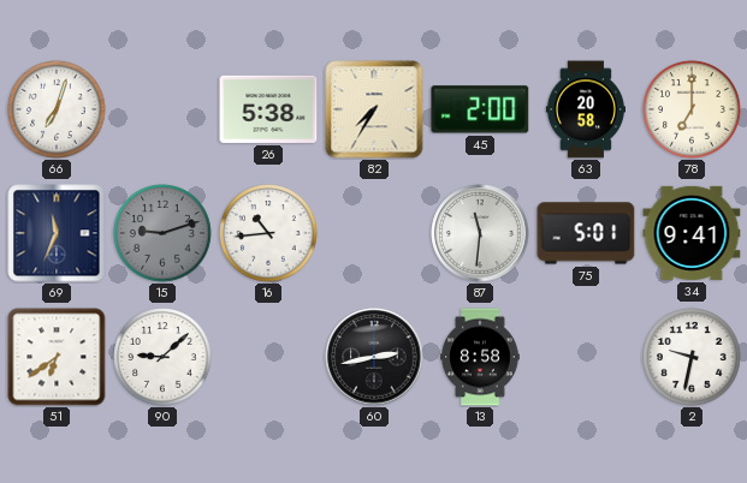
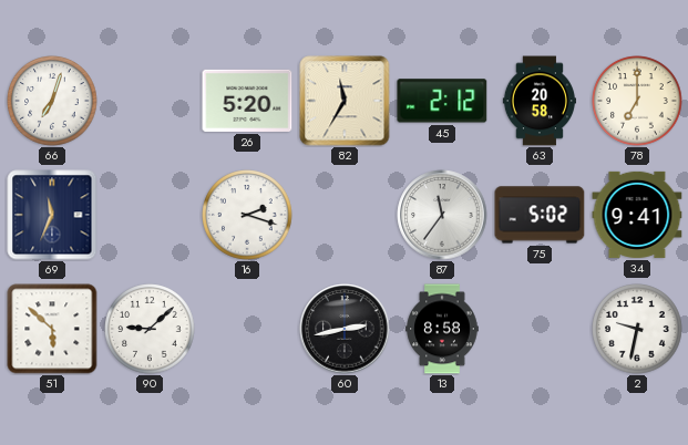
26: 5:38 -> 5:20
82: 7:35 -> 11:35
45: 2:00 -> 2:12
15: 9:12 -> none
16: 10:44 -> 2:18
87: 11:31 -> 11:36
75: 5:01 -> 5:02
51: 6:39 -> 5:52
